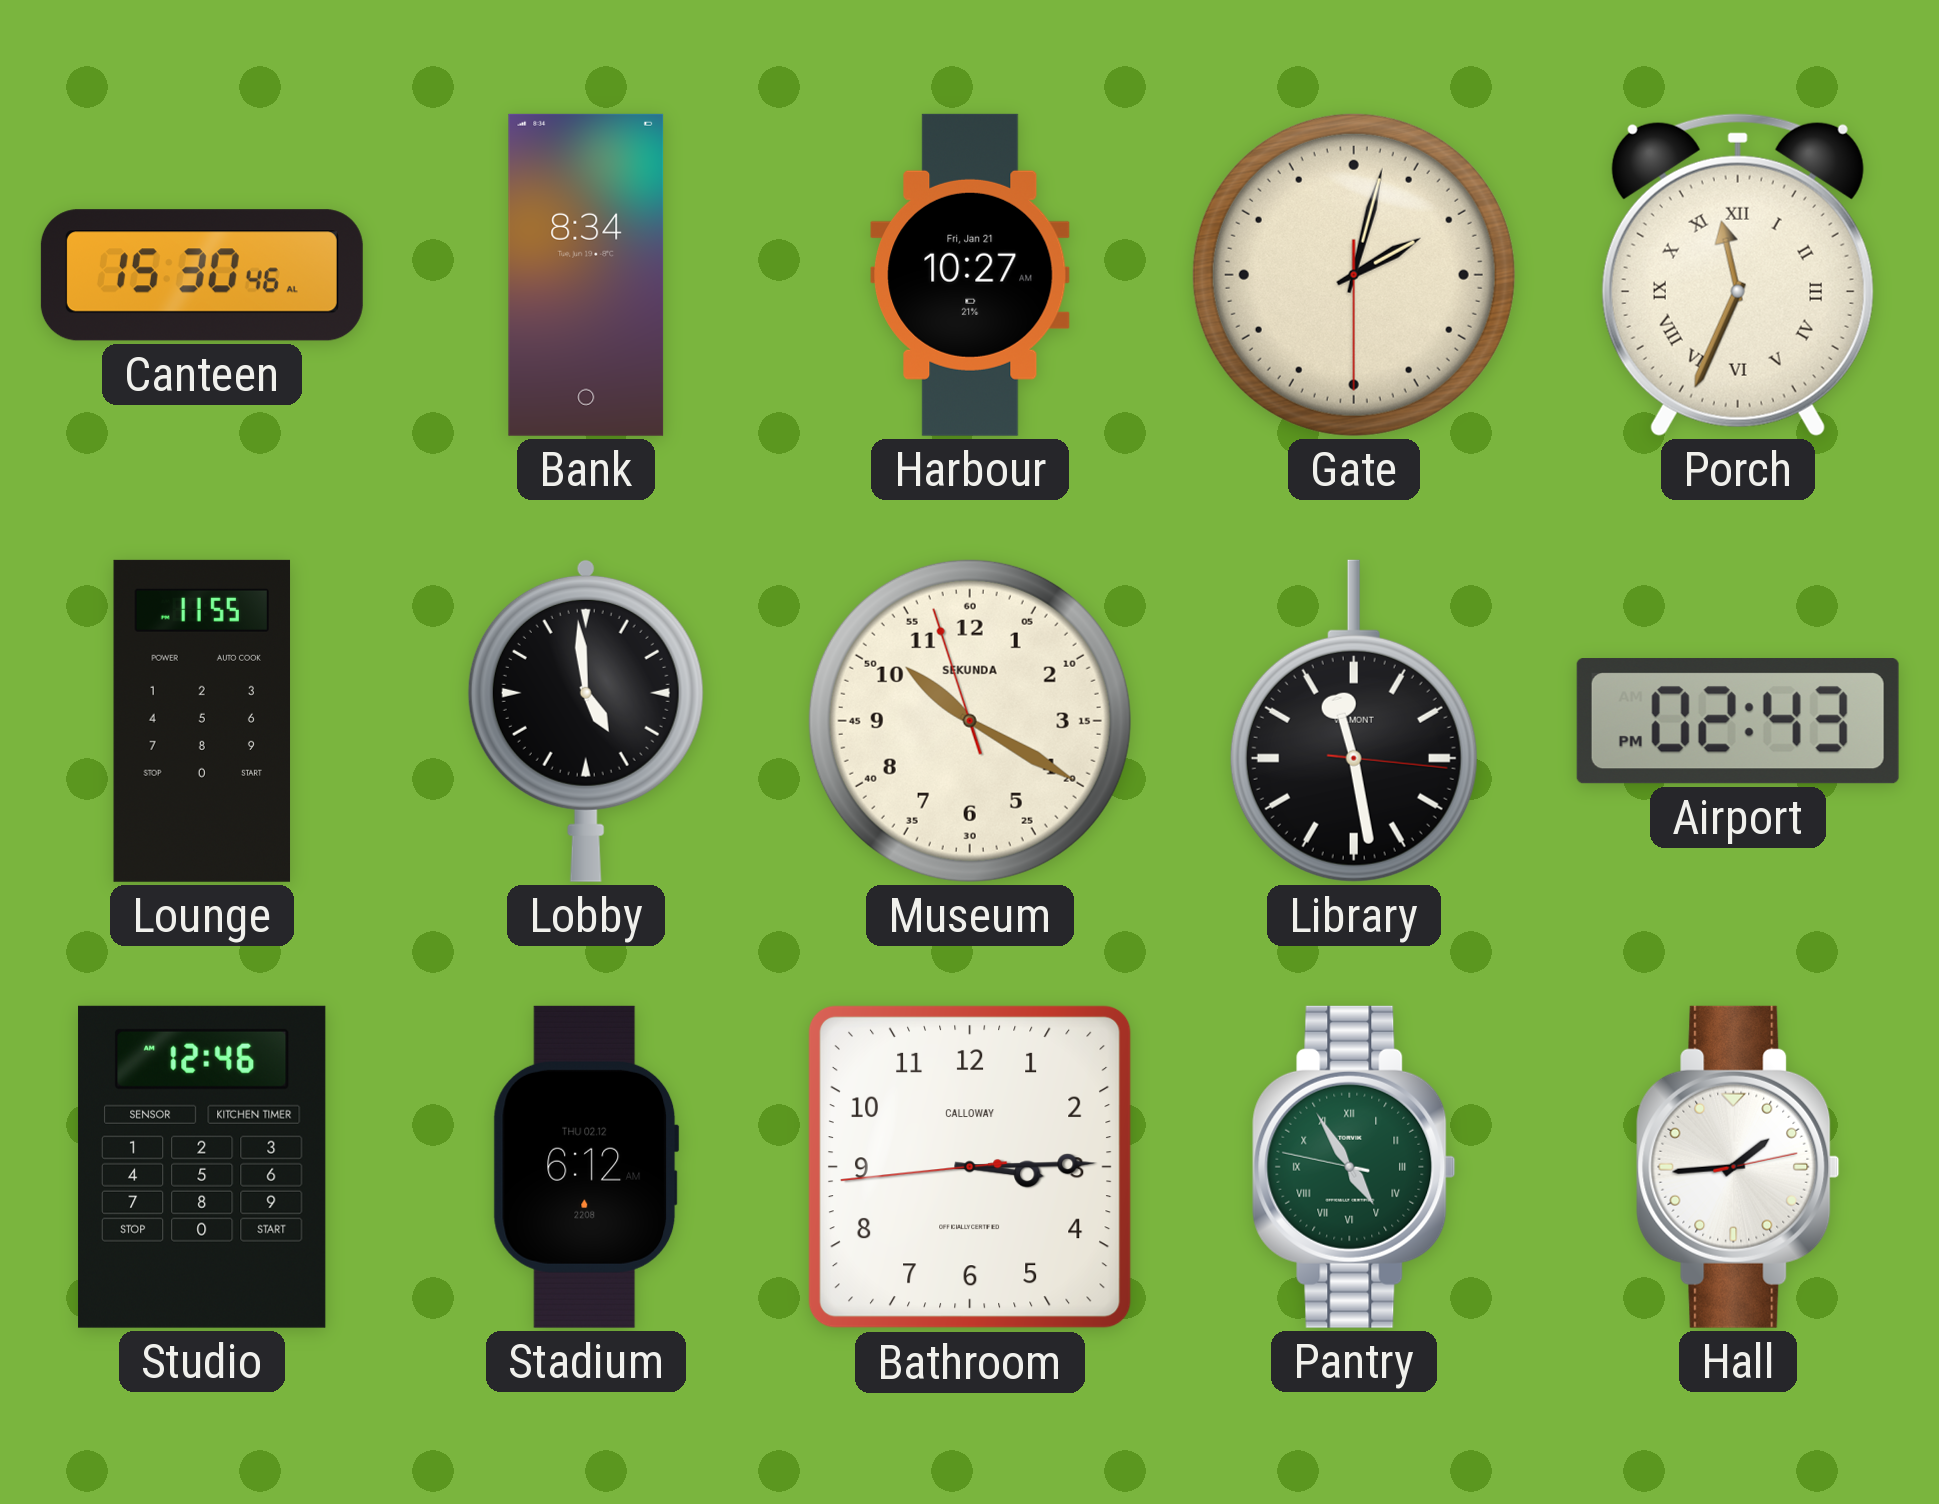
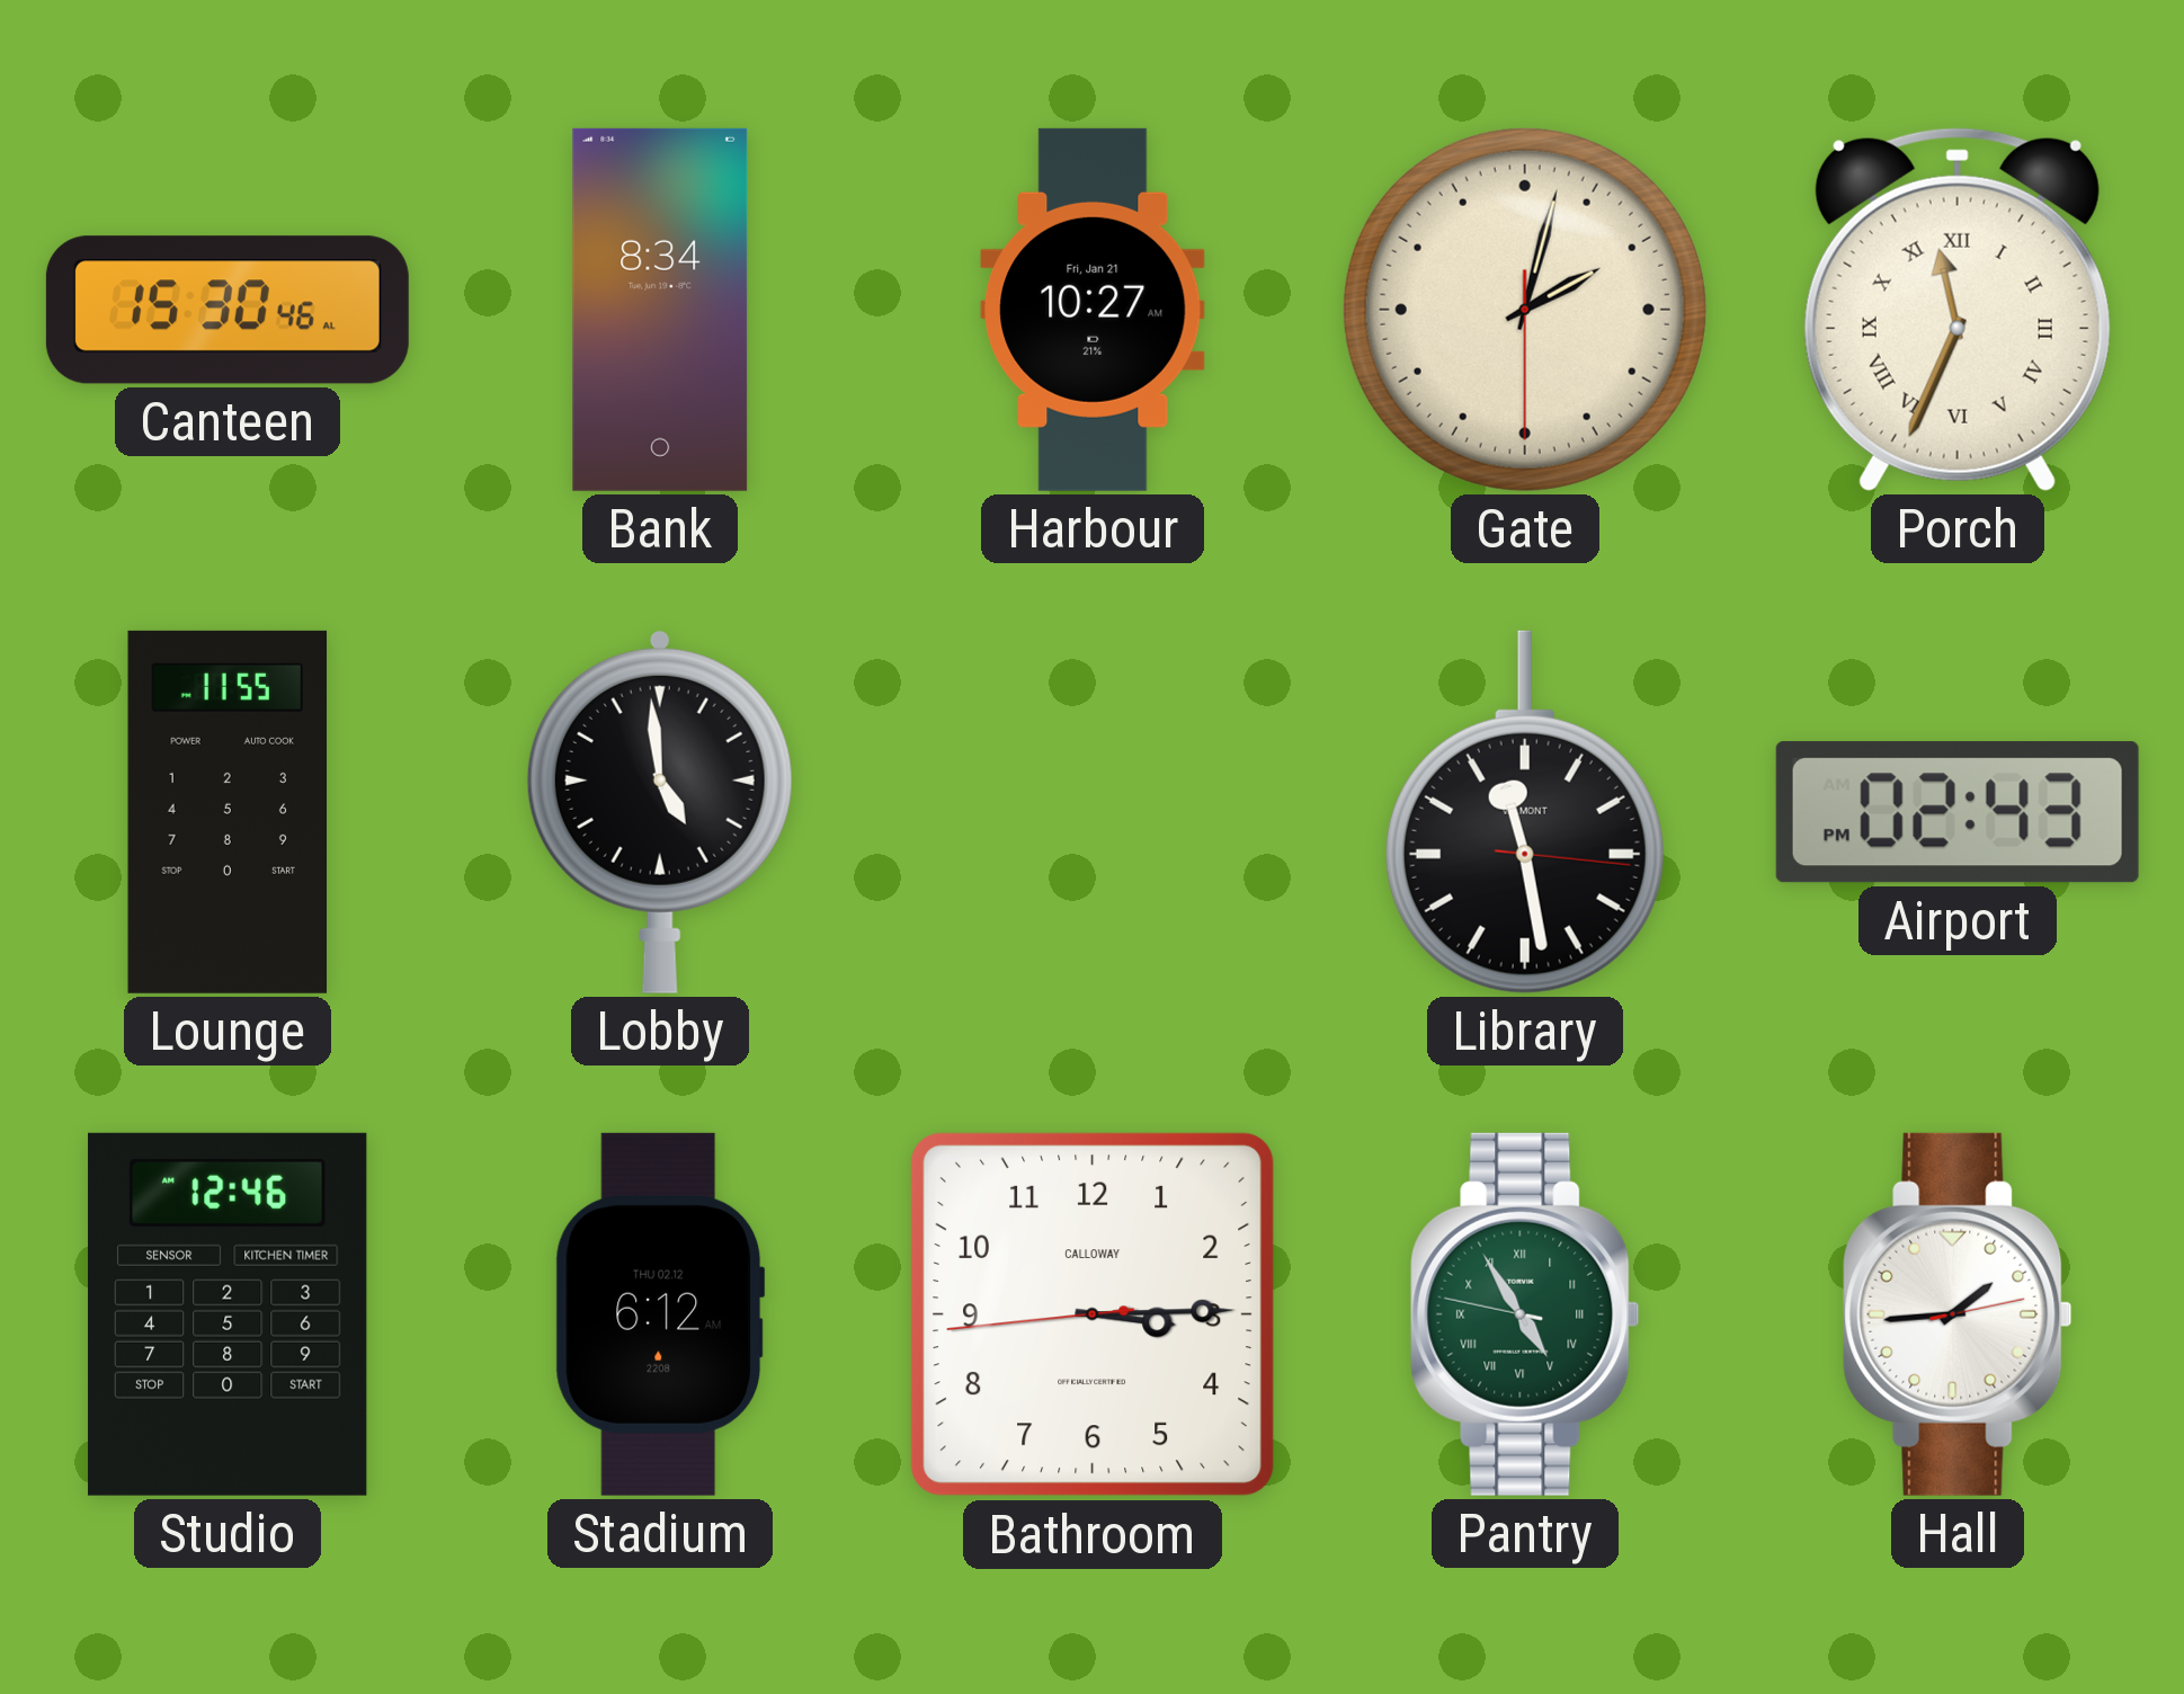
Museum: 10:19 -> none
